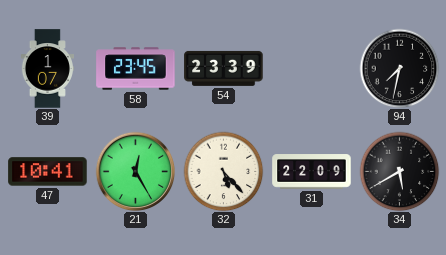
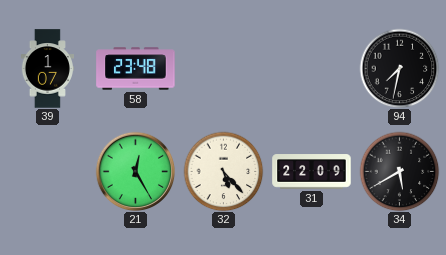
58: 23:45 -> 23:48
54: 23:39 -> none
47: 10:41 -> none
